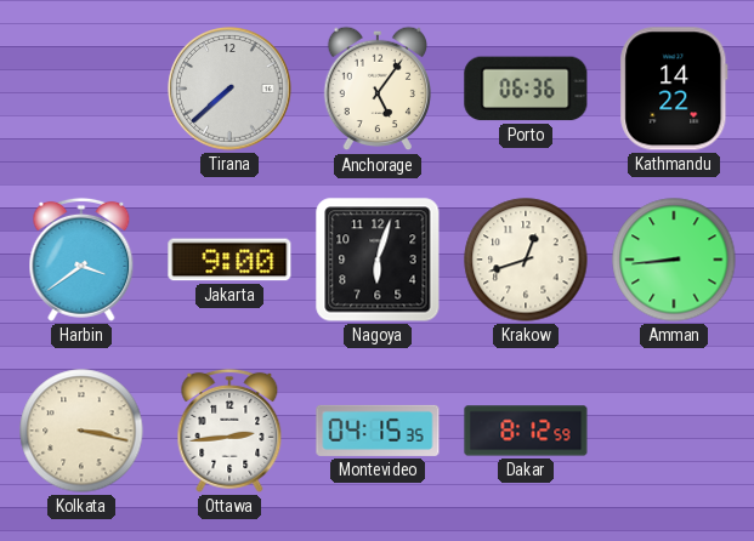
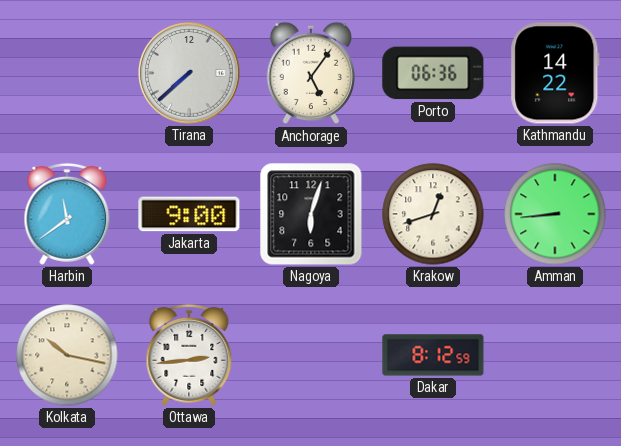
Harbin: 3:39 -> 11:39
Kolkata: 3:17 -> 10:17
Montevideo: 04:15 -> none
